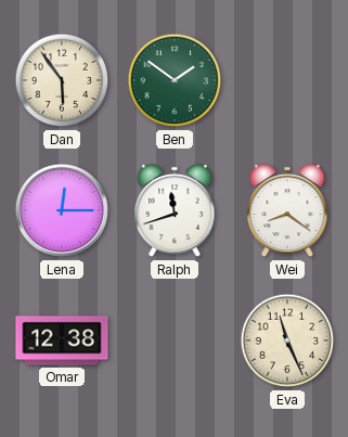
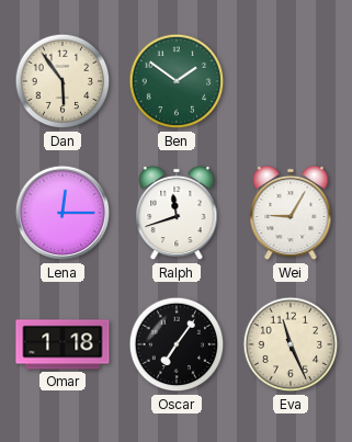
Wei: 8:21 -> 9:05
Omar: 12:38 -> 1:18
Oscar: none -> 7:06
